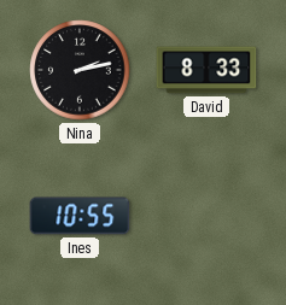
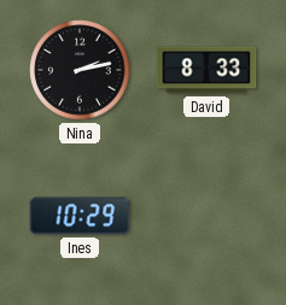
Ines: 10:55 -> 10:29
